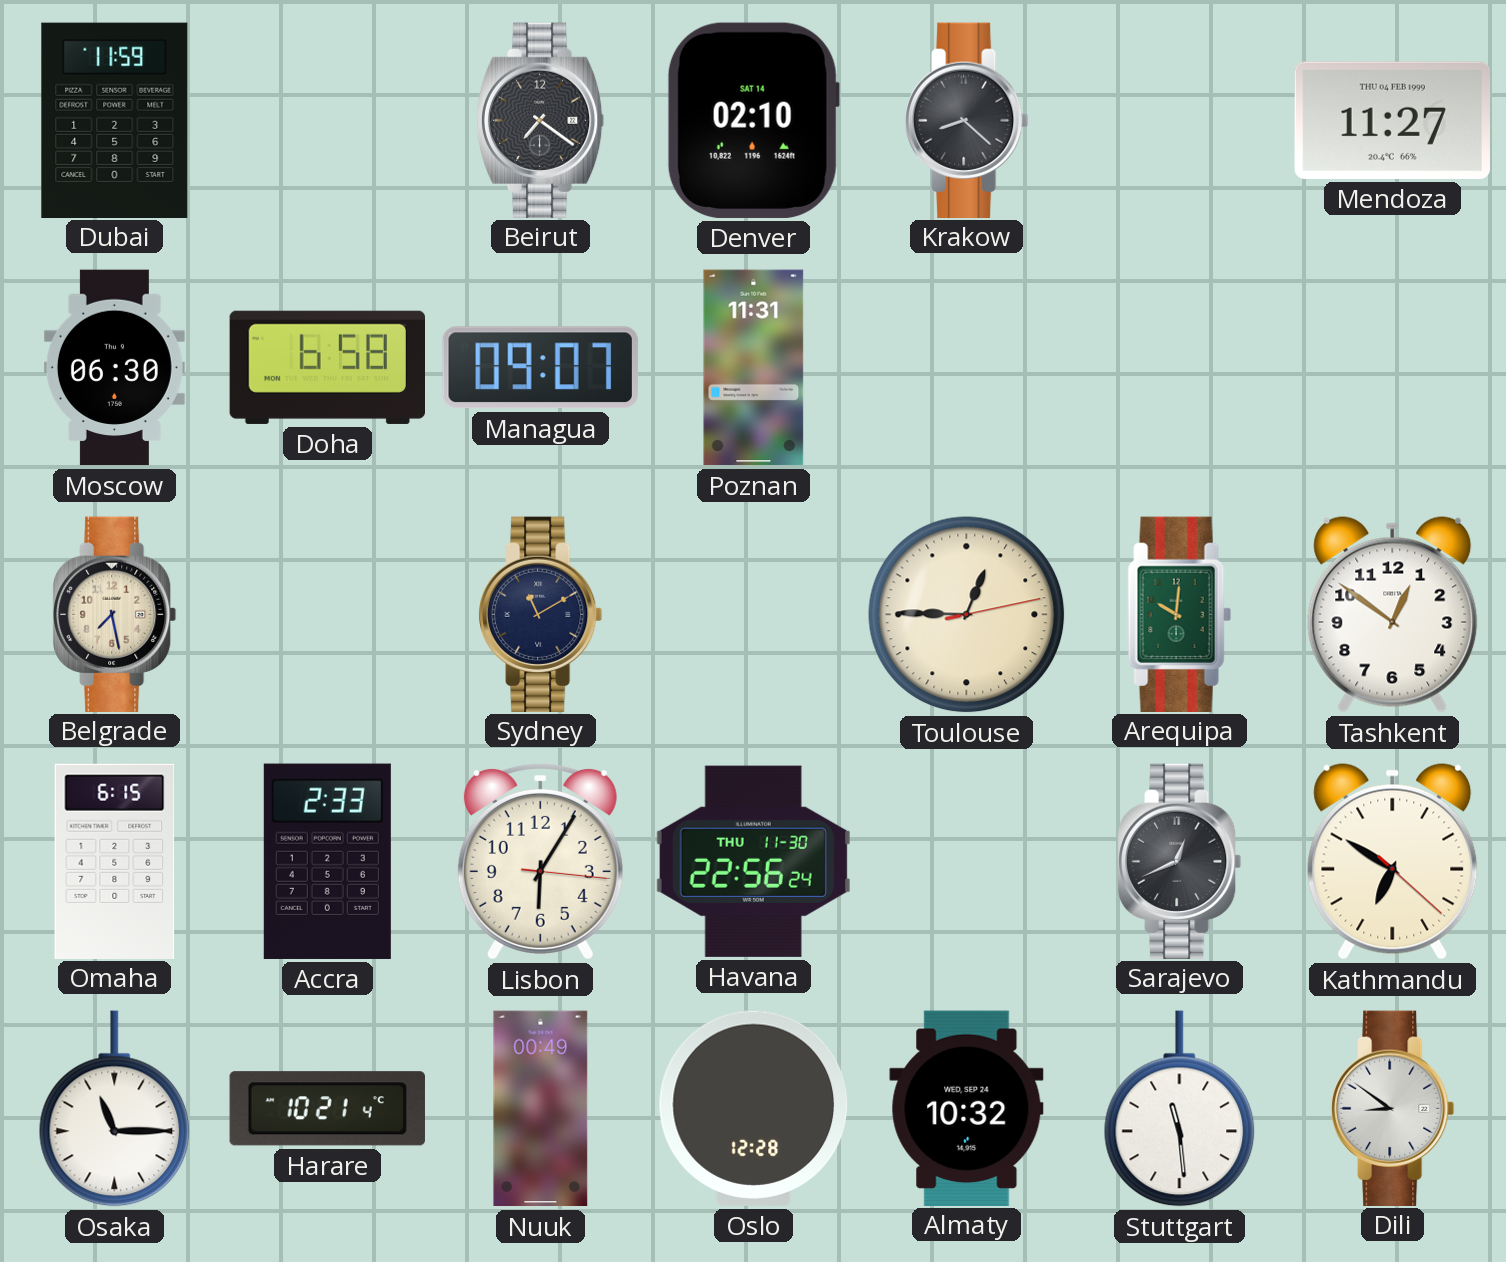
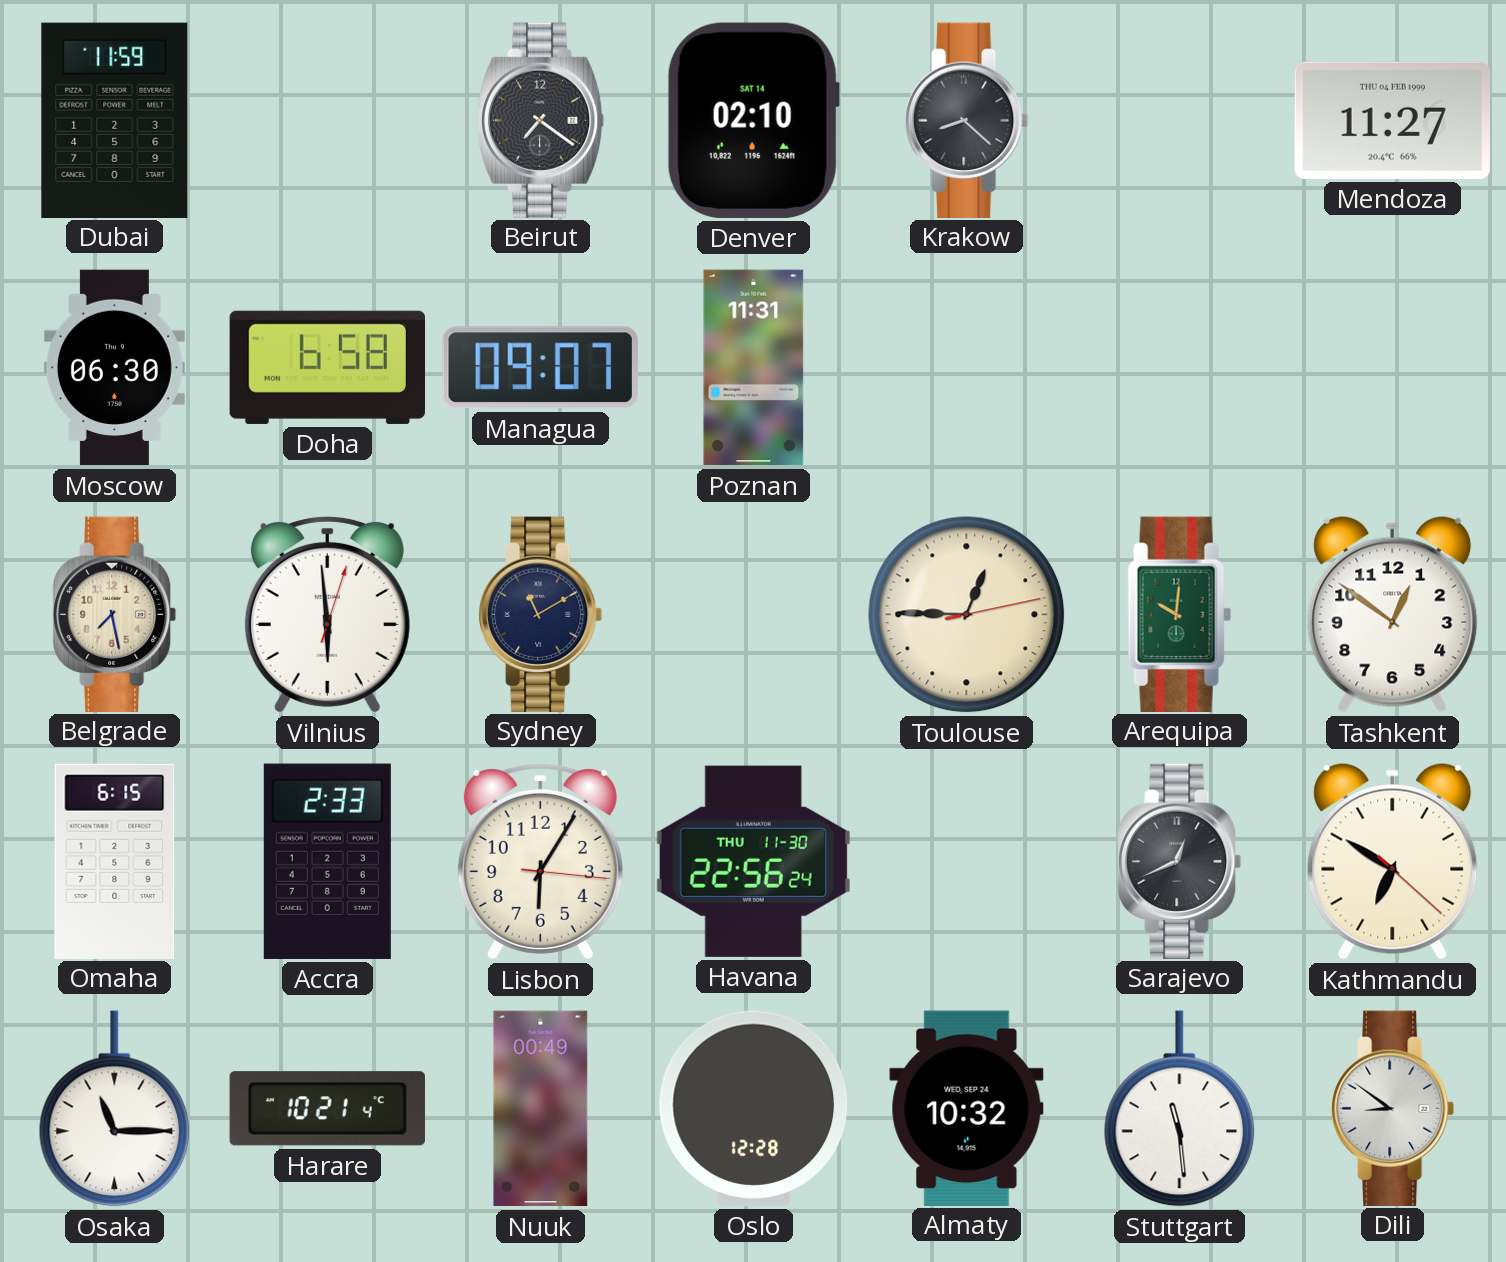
Vilnius: none -> 5:59
